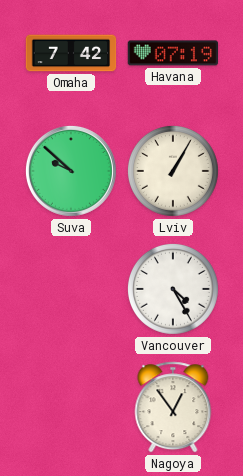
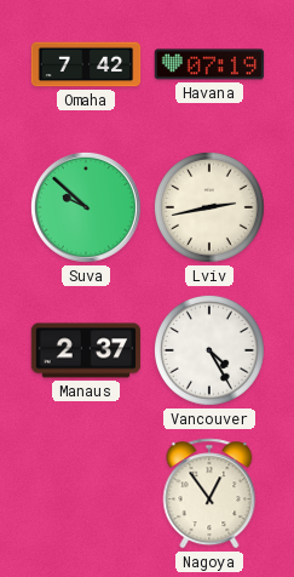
Lviv: 1:05 -> 2:43
Manaus: none -> 2:37
